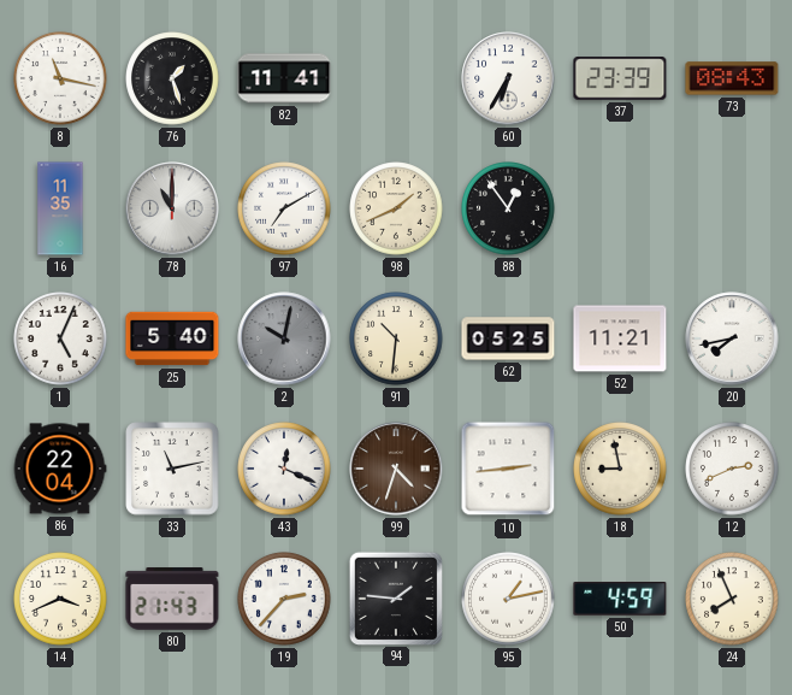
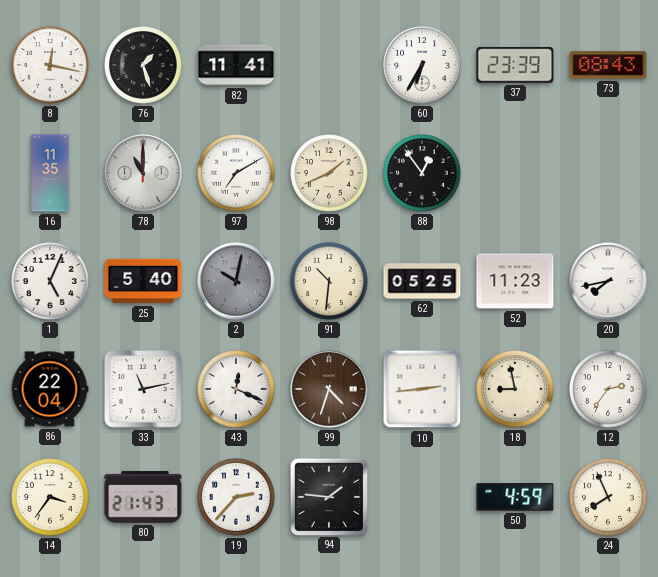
8: 11:17 -> 12:17
52: 11:21 -> 11:23
12: 2:41 -> 2:36
14: 3:41 -> 3:36
95: 1:13 -> none
